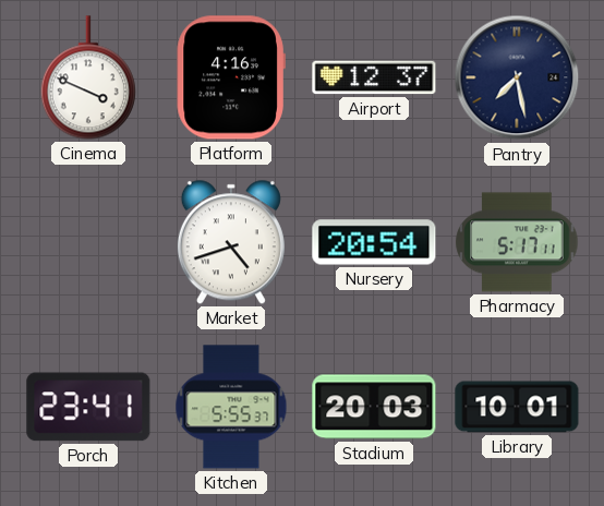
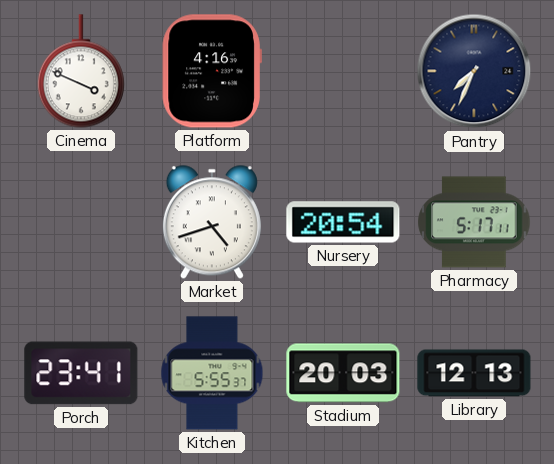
Airport: 12:37 -> none
Pantry: 7:28 -> 7:34
Library: 10:01 -> 12:13
